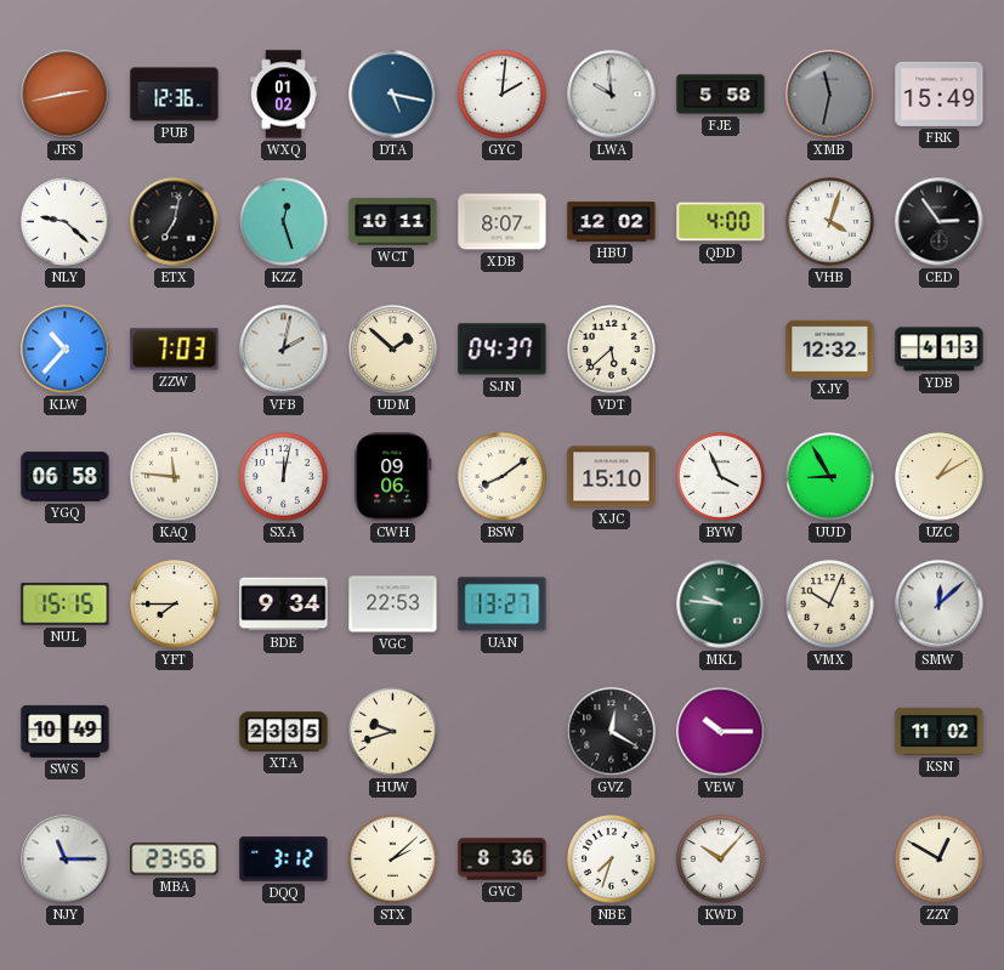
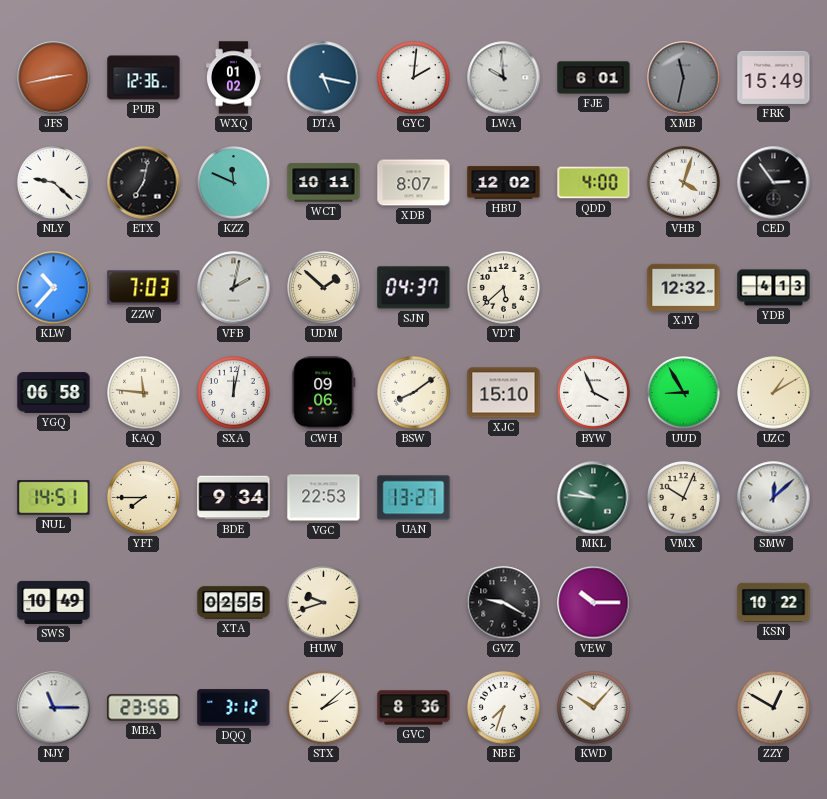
FJE: 5:58 -> 6:01
KZZ: 12:27 -> 11:49
NUL: 15:15 -> 14:51
XTA: 23:35 -> 02:55
GVZ: 12:20 -> 9:20
KSN: 11:02 -> 10:22
